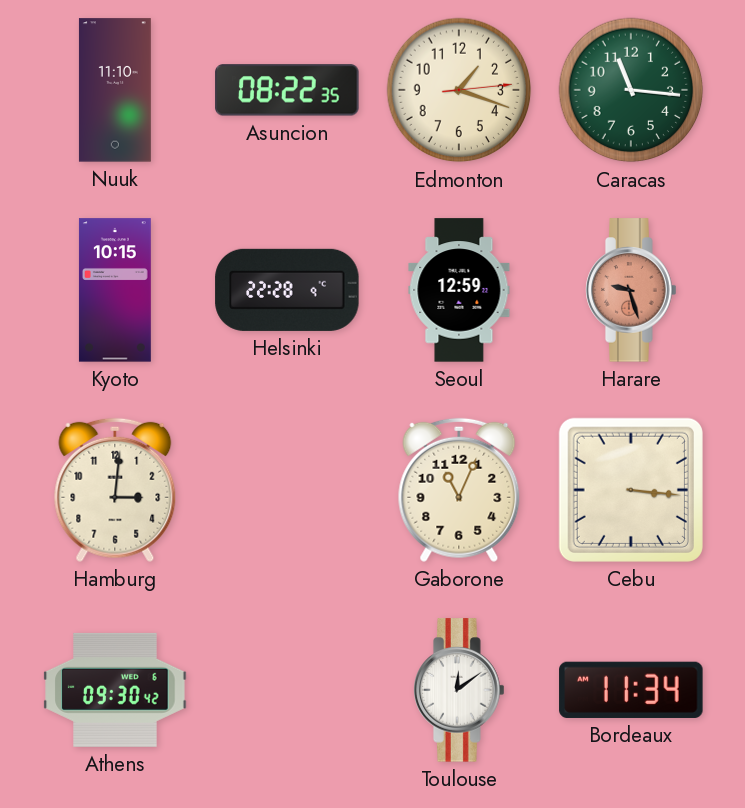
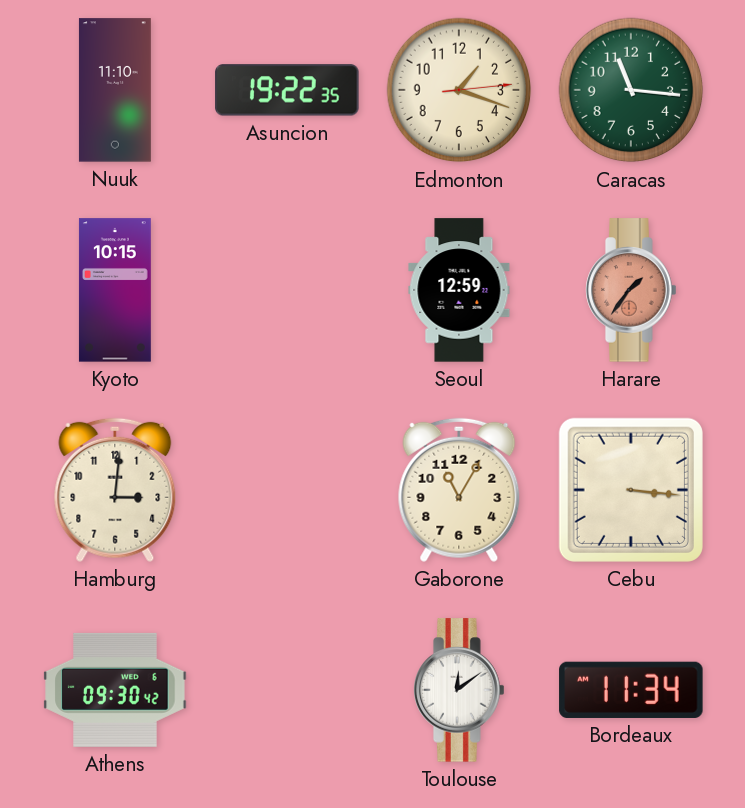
Asuncion: 08:22 -> 19:22
Helsinki: 22:28 -> none
Harare: 9:27 -> 1:36
Gaborone: 11:04 -> 11:05
